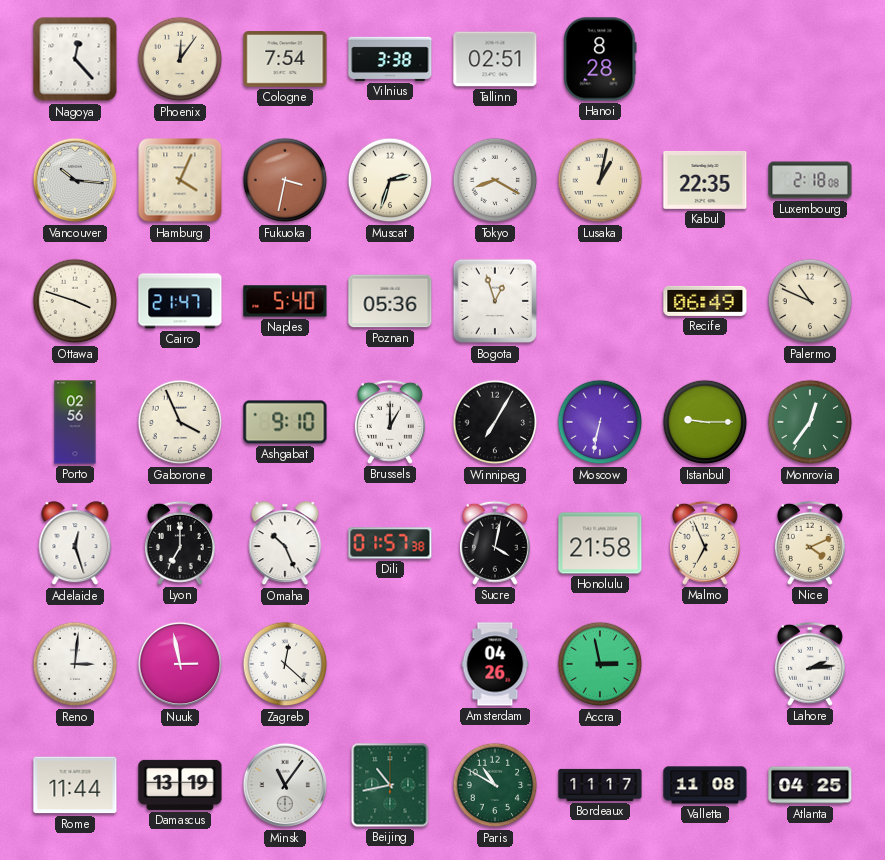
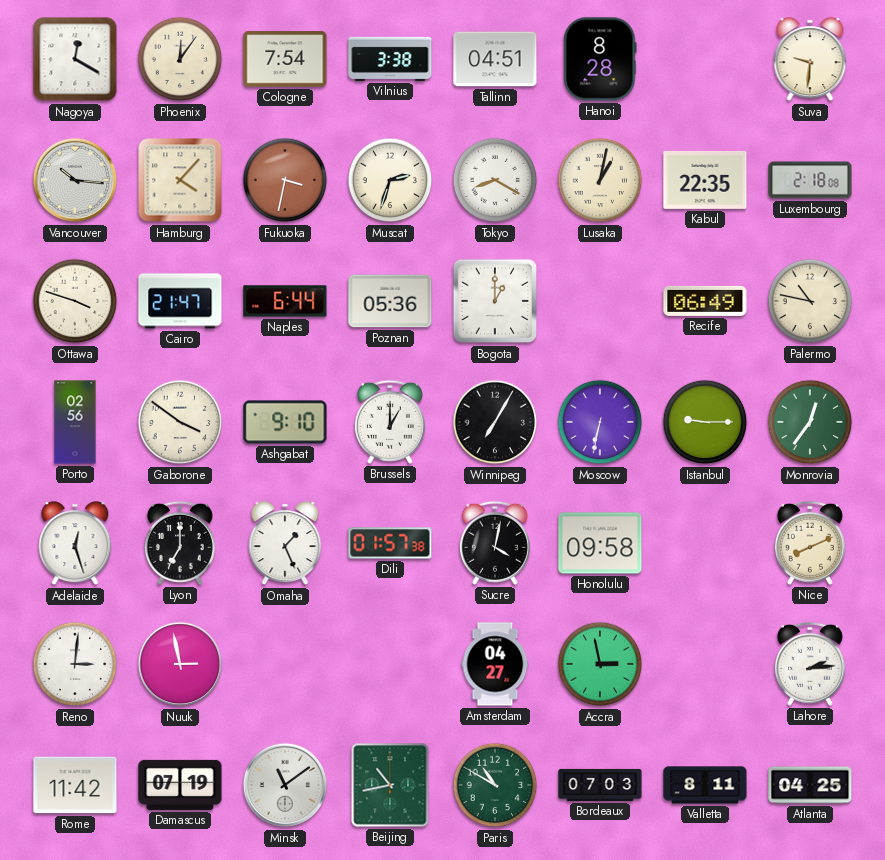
Nagoya: 12:23 -> 12:20
Tallinn: 02:51 -> 04:51
Suva: none -> 9:31
Hamburg: 4:04 -> 4:07
Naples: 5:40 -> 6:44
Bogota: 12:57 -> 1:00
Palermo: 10:49 -> 10:47
Gaborone: 3:56 -> 3:51
Omaha: 10:26 -> 1:26
Honolulu: 21:58 -> 09:58
Malmo: 6:56 -> none
Nice: 4:11 -> 8:11
Zagreb: 12:22 -> none
Amsterdam: 04:26 -> 04:27
Rome: 11:44 -> 11:42
Damascus: 13:19 -> 07:19
Minsk: 11:06 -> 11:09
Bordeaux: 11:17 -> 07:03
Valletta: 11:08 -> 8:11
